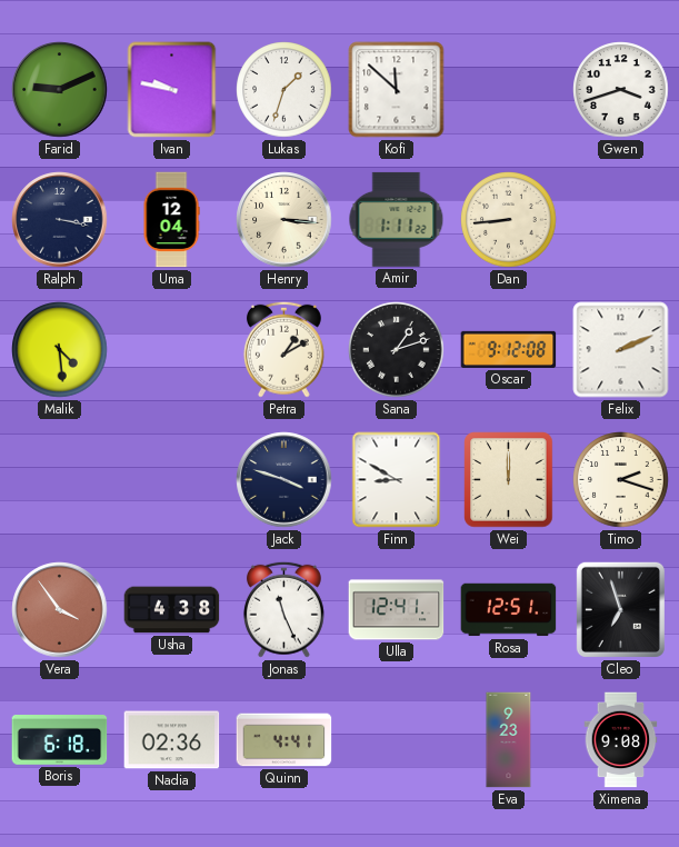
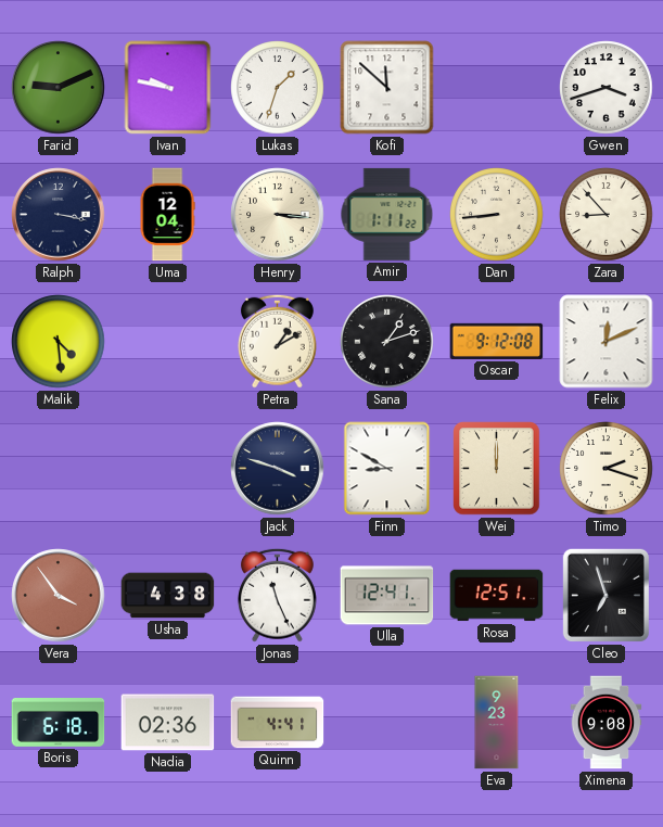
Zara: none -> 8:53
Felix: 2:11 -> 12:11
